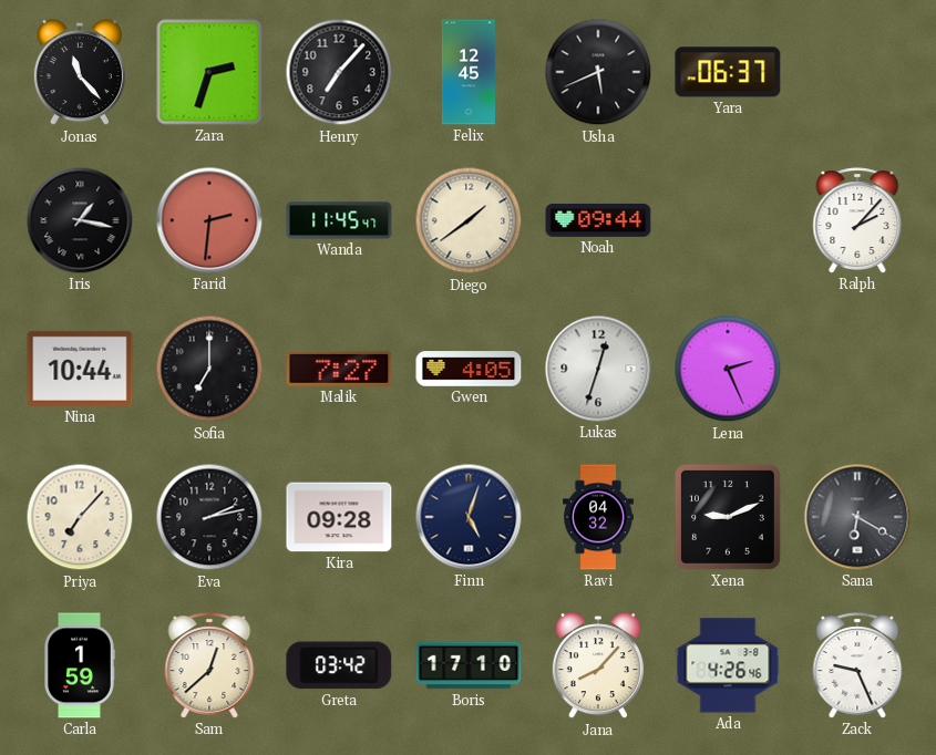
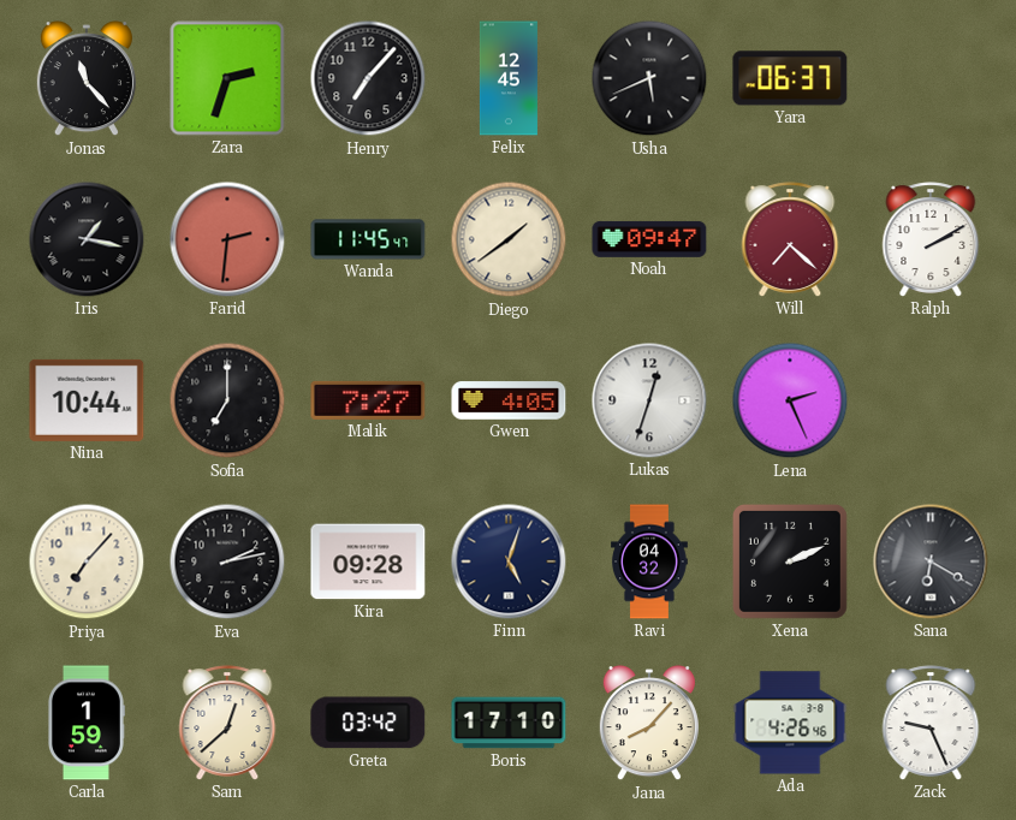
Noah: 09:44 -> 09:47
Will: none -> 7:22
Ralph: 2:07 -> 2:10
Xena: 9:11 -> 2:11
